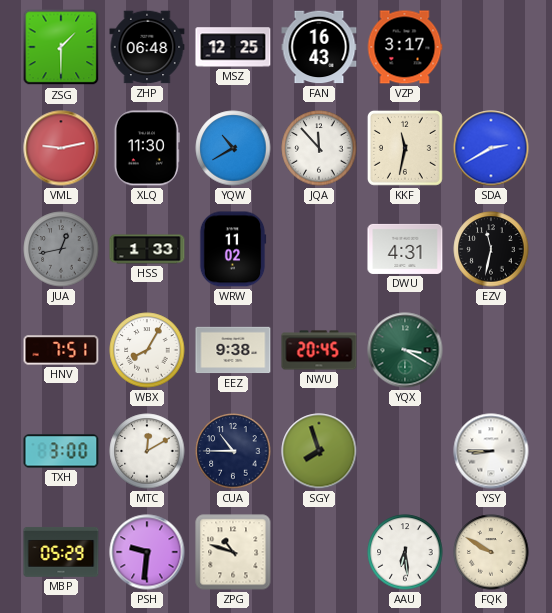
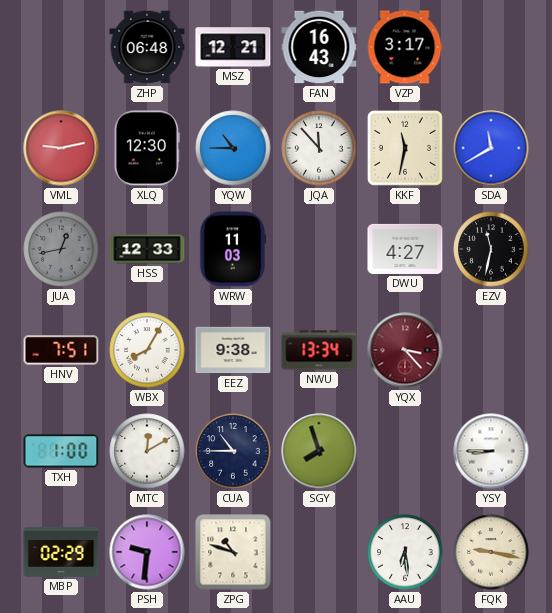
ZSG: 1:30 -> none
MSZ: 12:25 -> 12:21
XLQ: 11:30 -> 12:30
YQW: 10:40 -> 10:45
SDA: 2:40 -> 11:40
HSS: 1:33 -> 12:33
WRW: 11:02 -> 11:03
DWU: 4:31 -> 4:27
NWU: 20:45 -> 13:34
YQX: 3:20 -> 3:23
YQX dial: green -> burgundy
TXH: 3:00 -> 1:00
MBP: 05:29 -> 02:29
FQK: 9:50 -> 9:17
